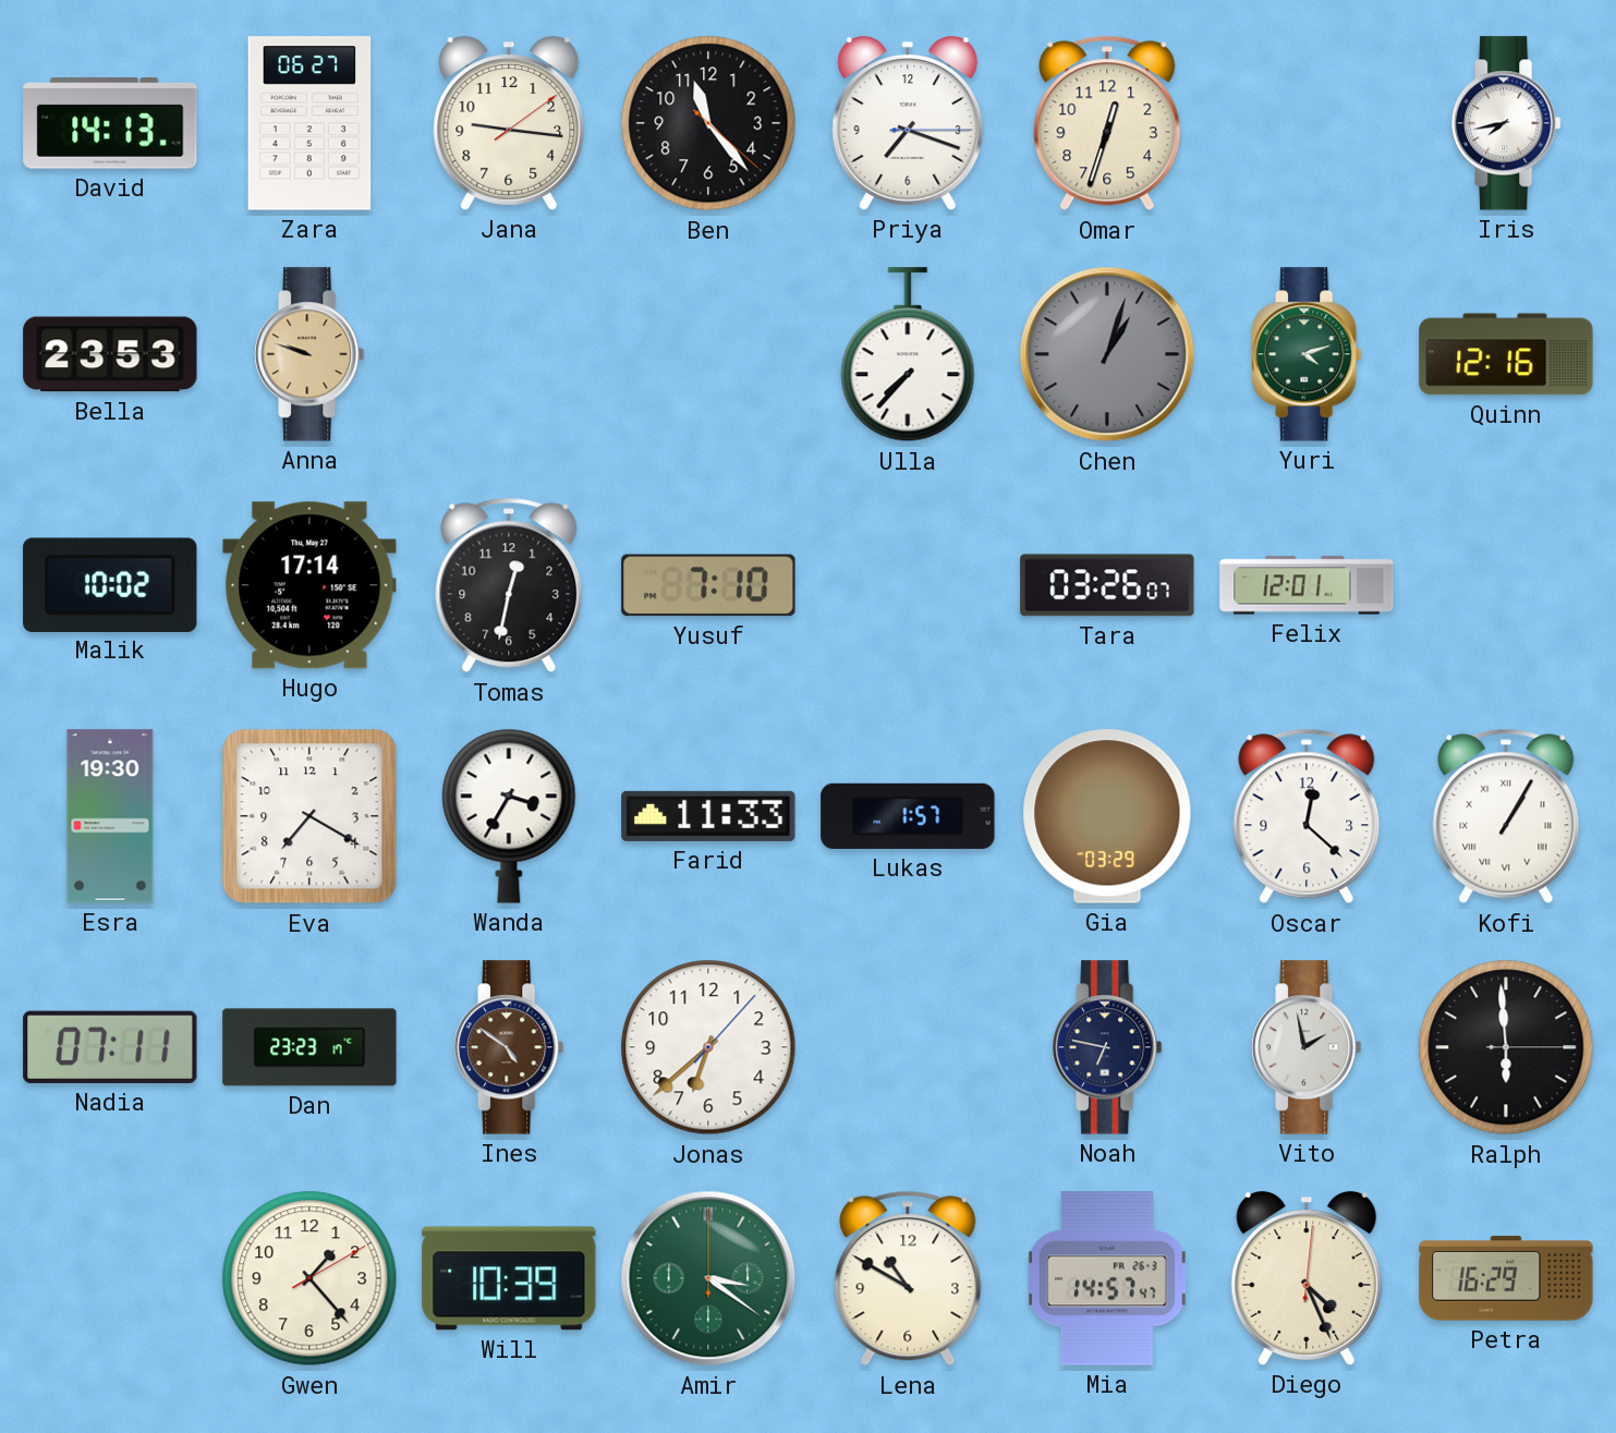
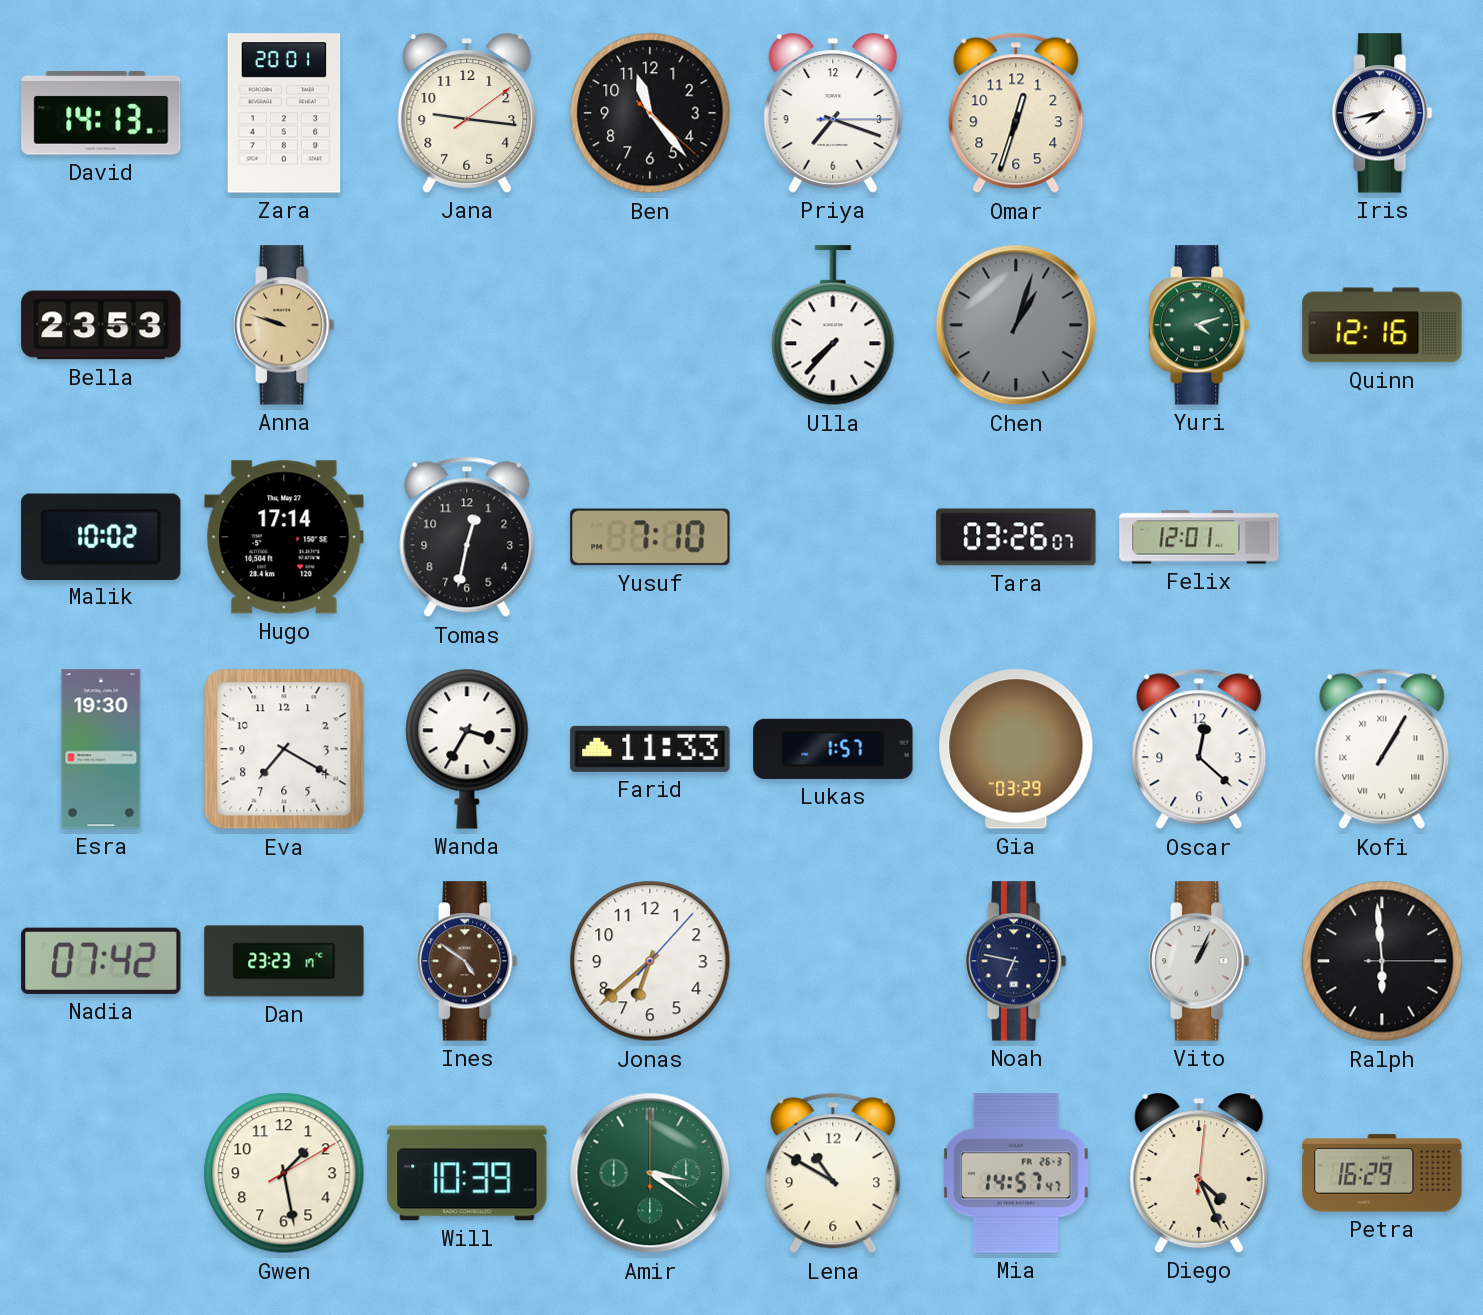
Zara: 06:27 -> 20:01
Nadia: 07:11 -> 07:42
Vito: 1:58 -> 1:04
Gwen: 1:23 -> 1:28
